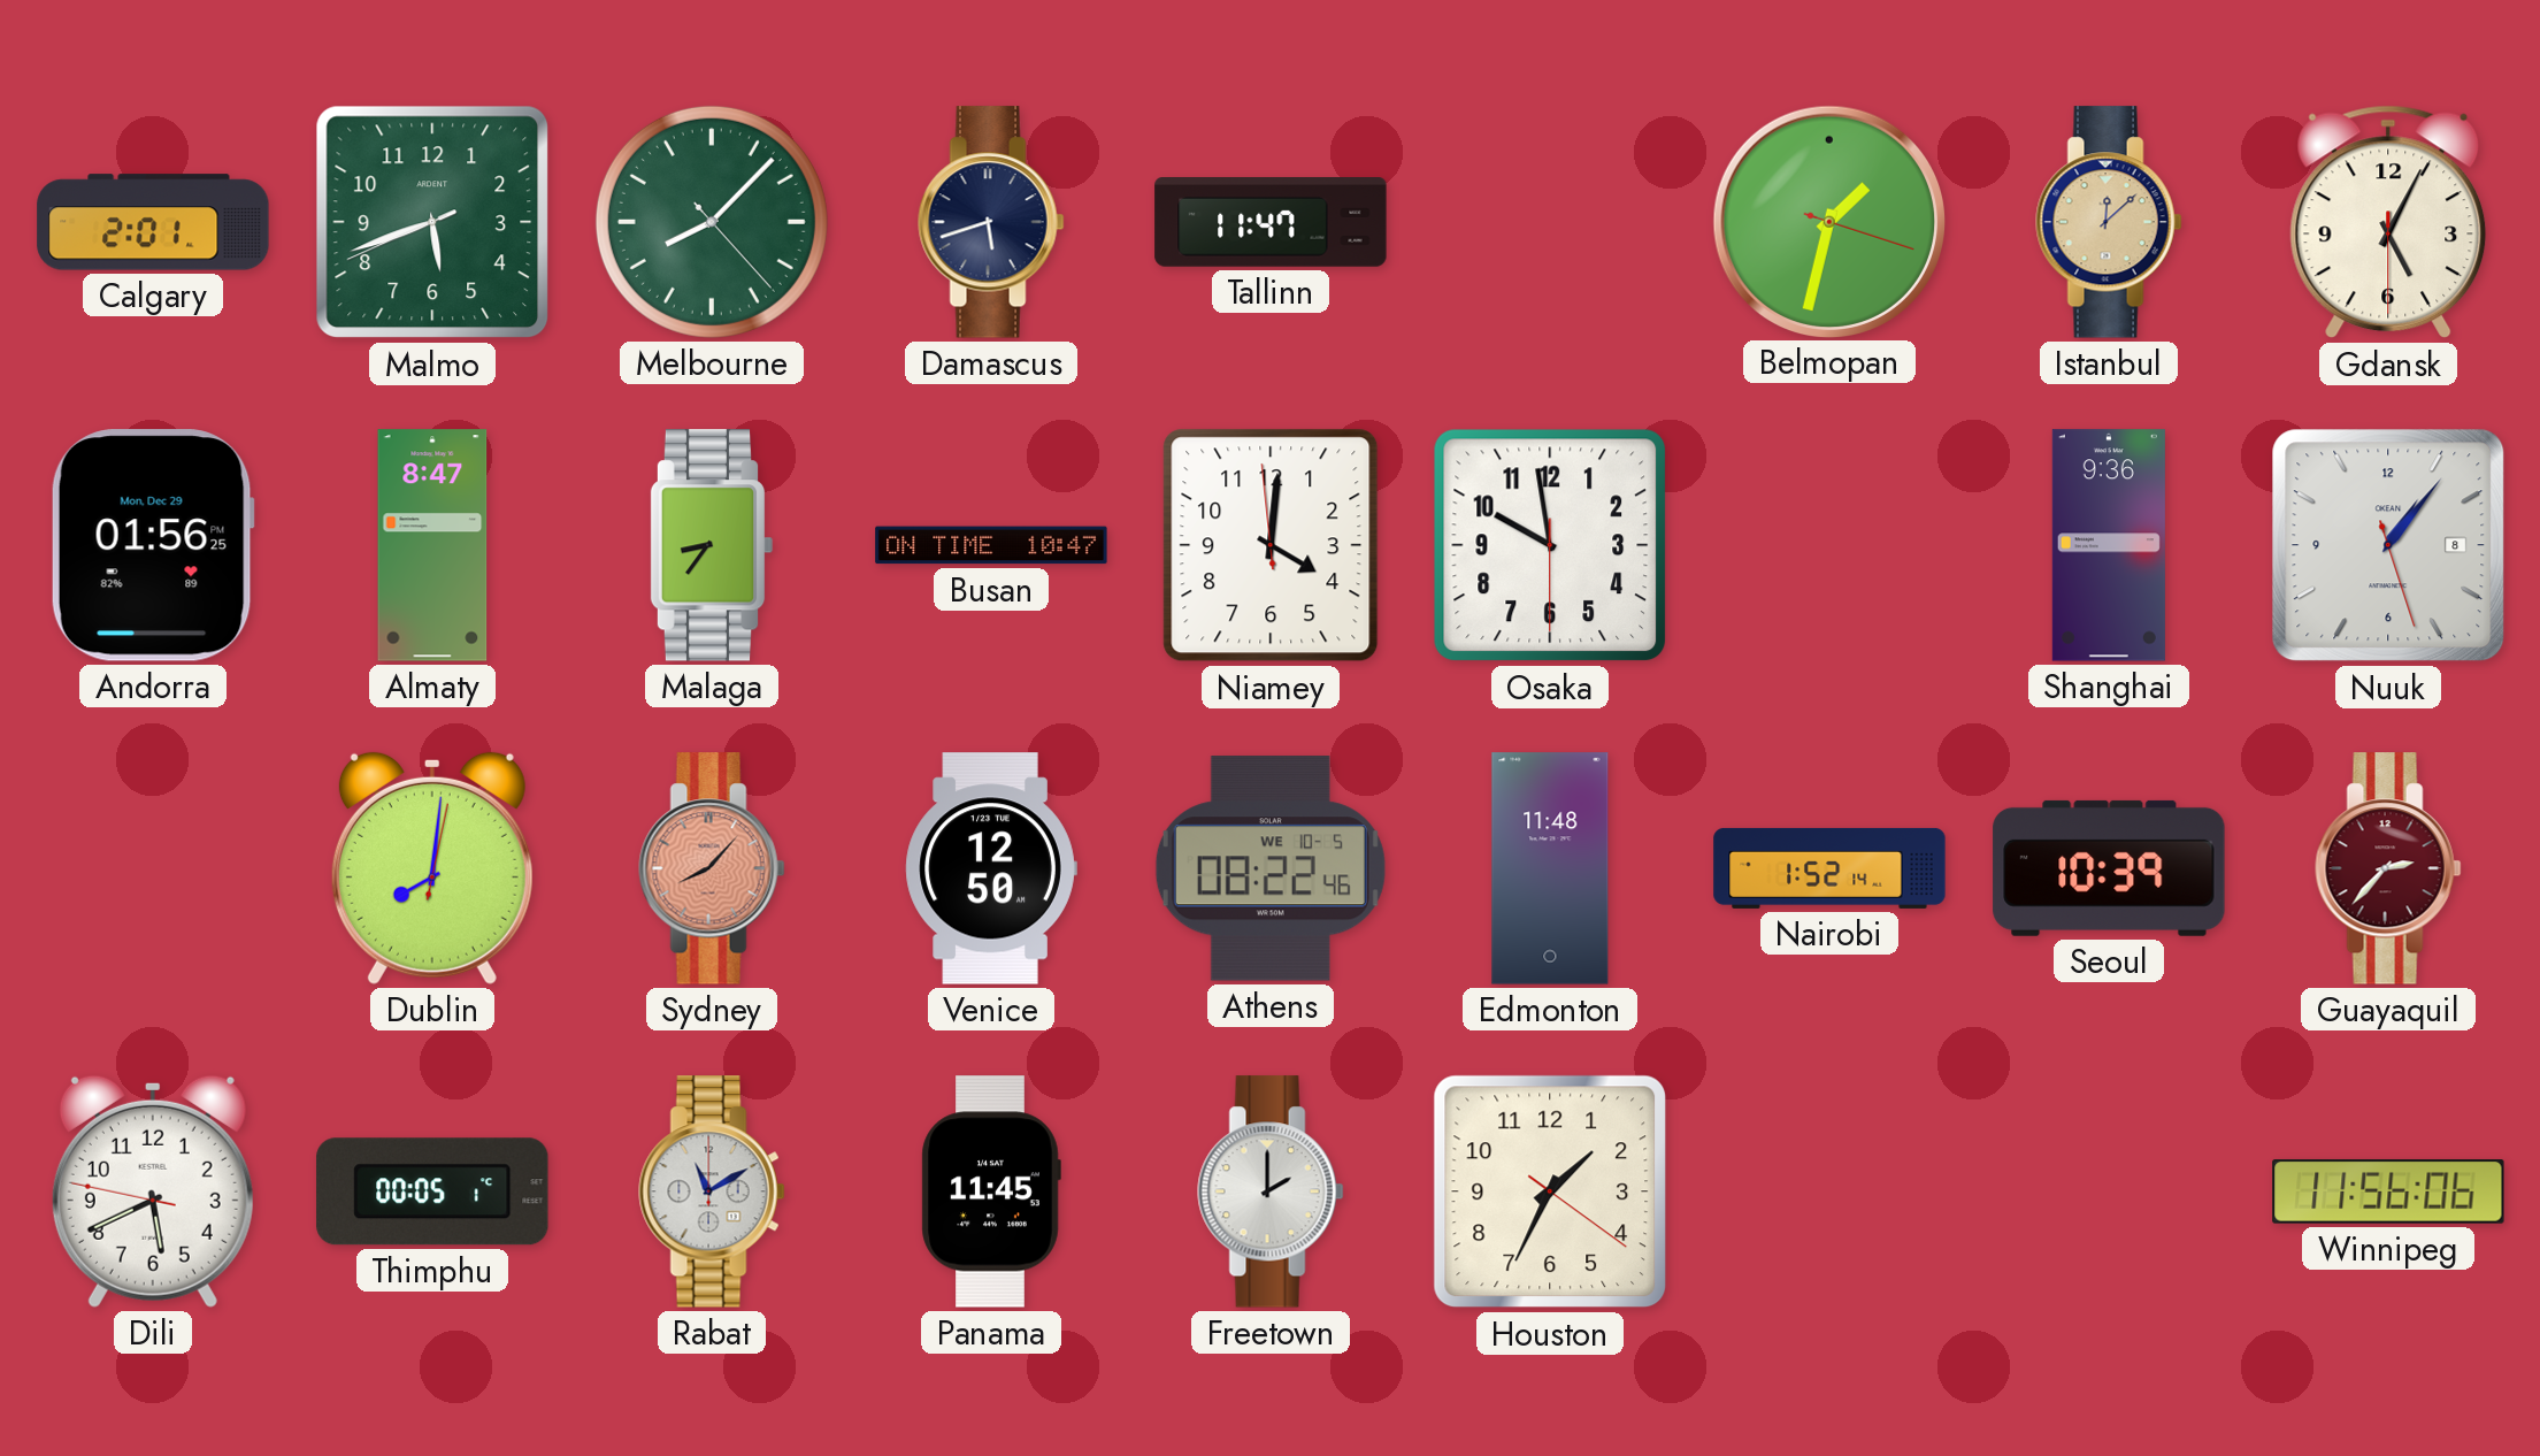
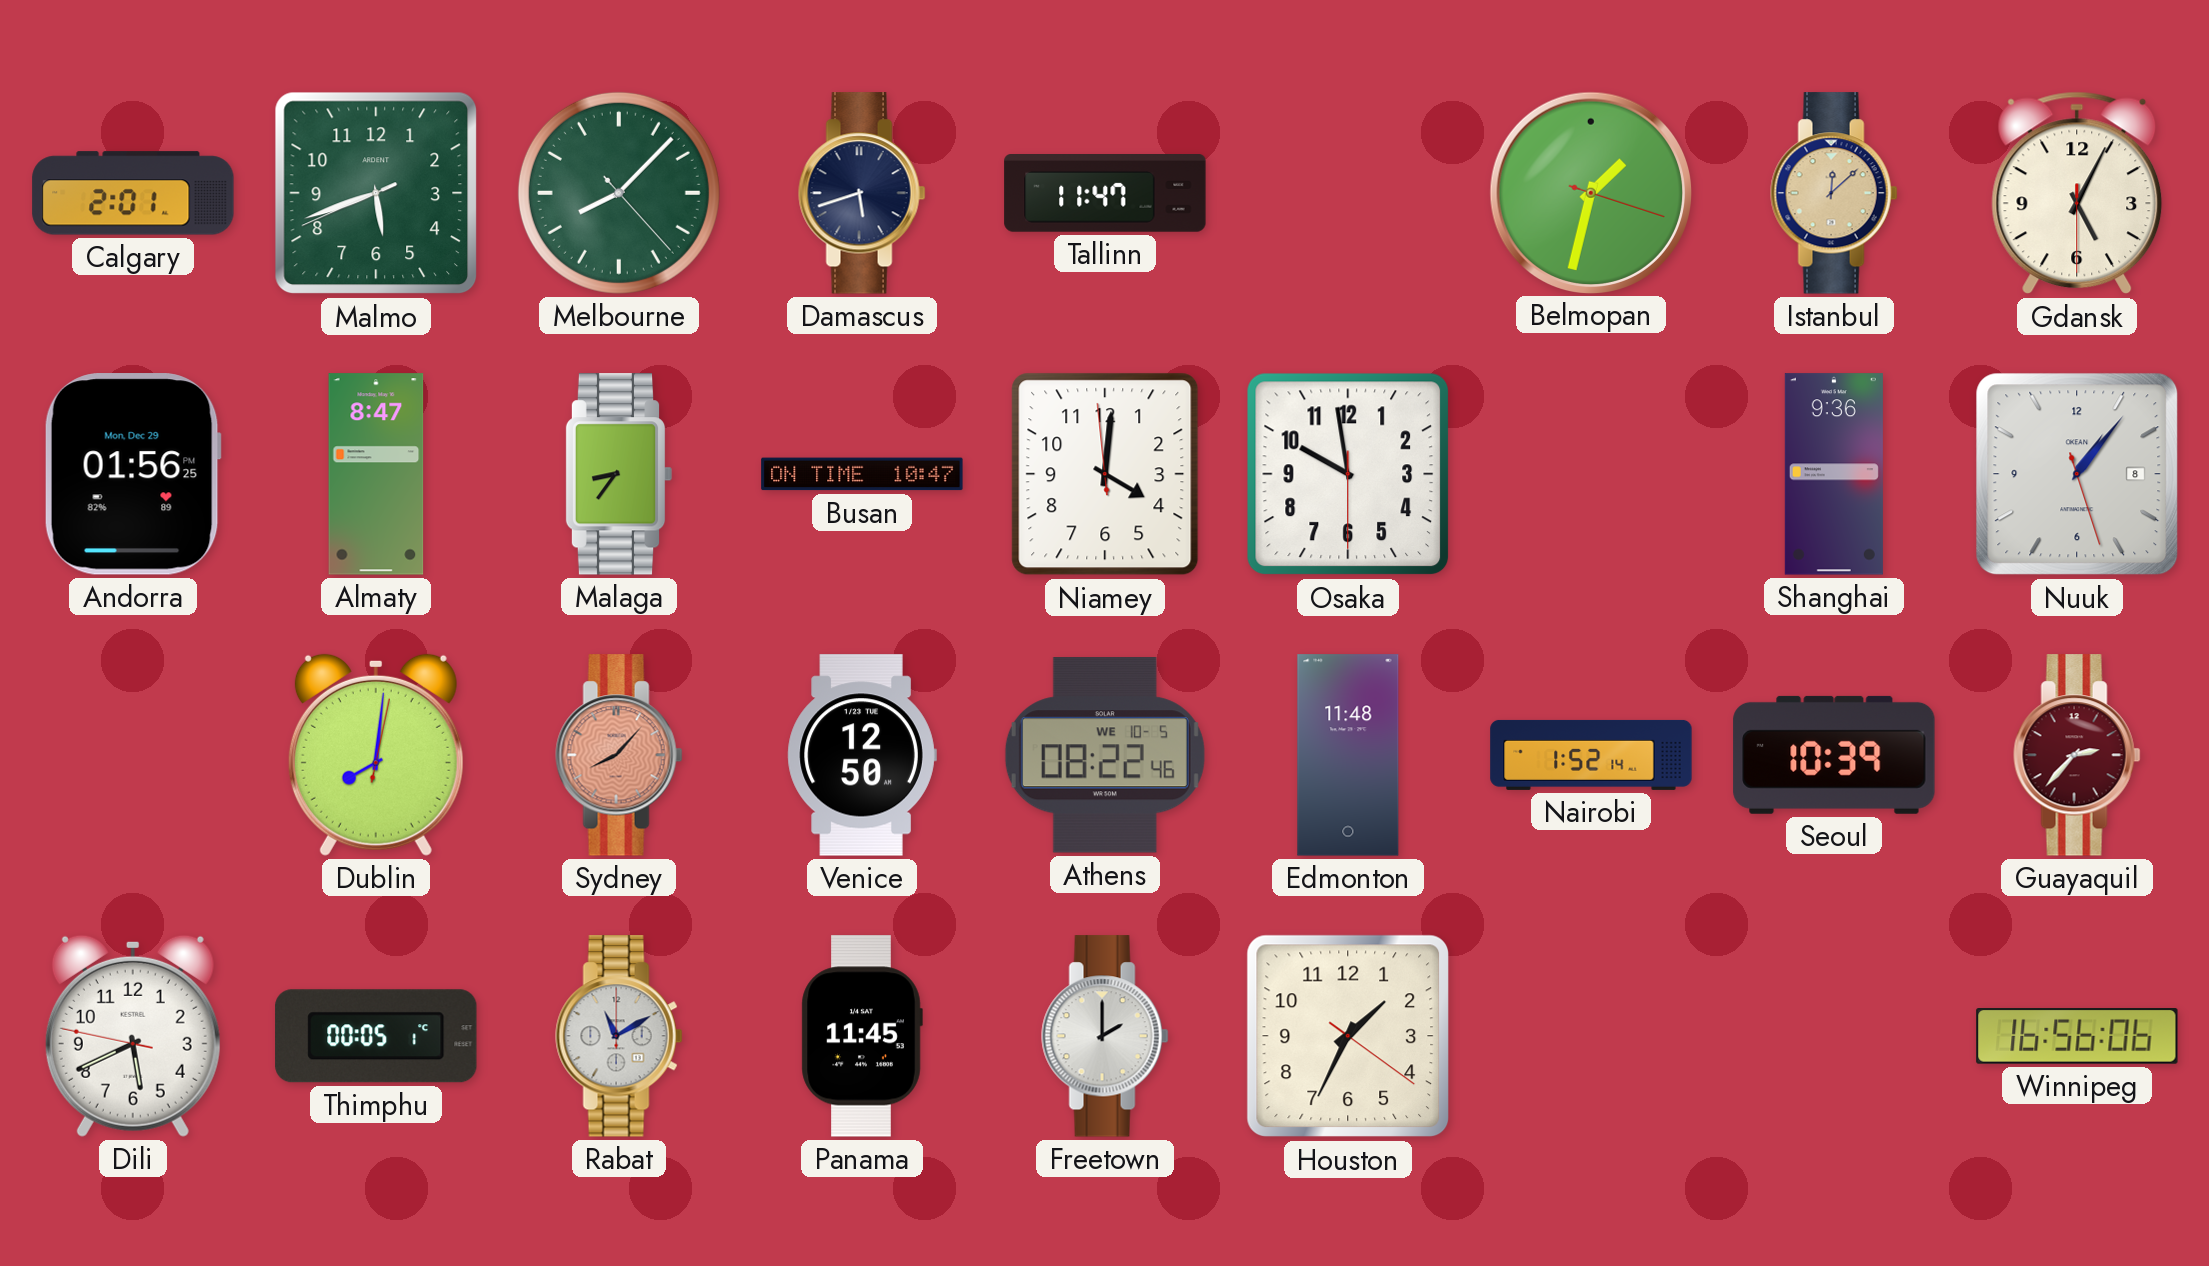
Winnipeg: 11:56 -> 16:56
